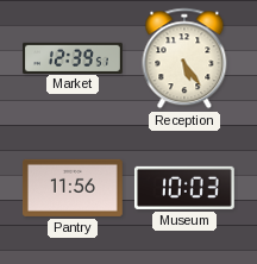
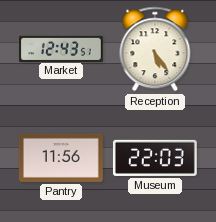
Market: 12:39 -> 12:43
Museum: 10:03 -> 22:03
